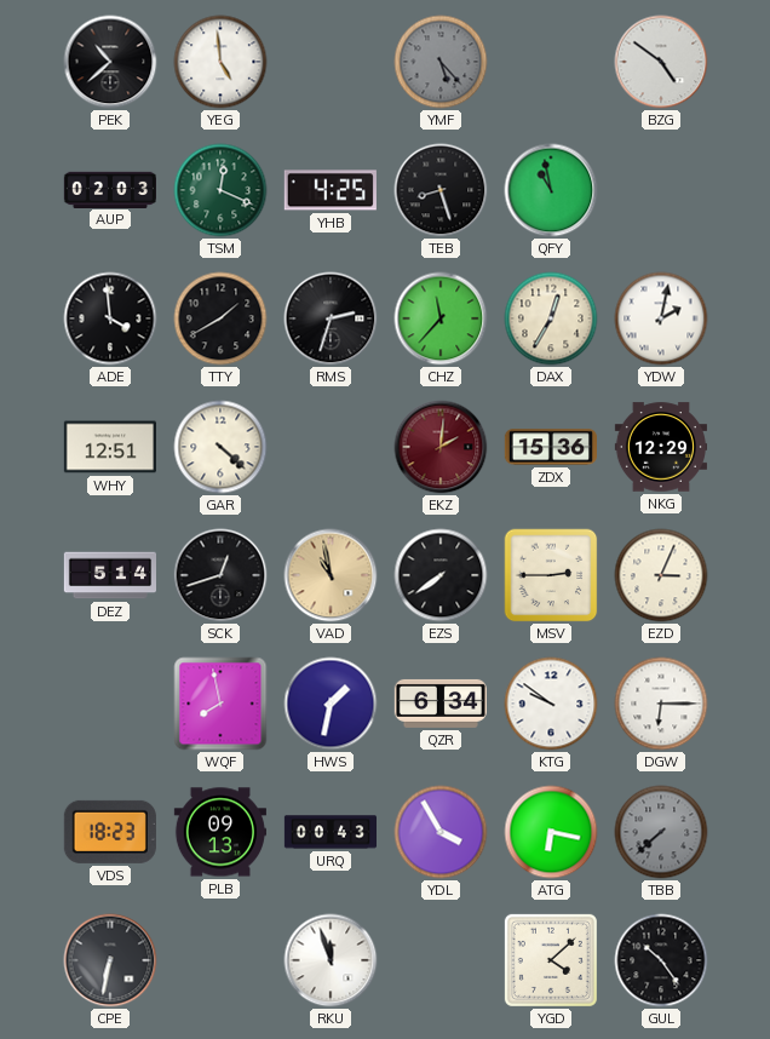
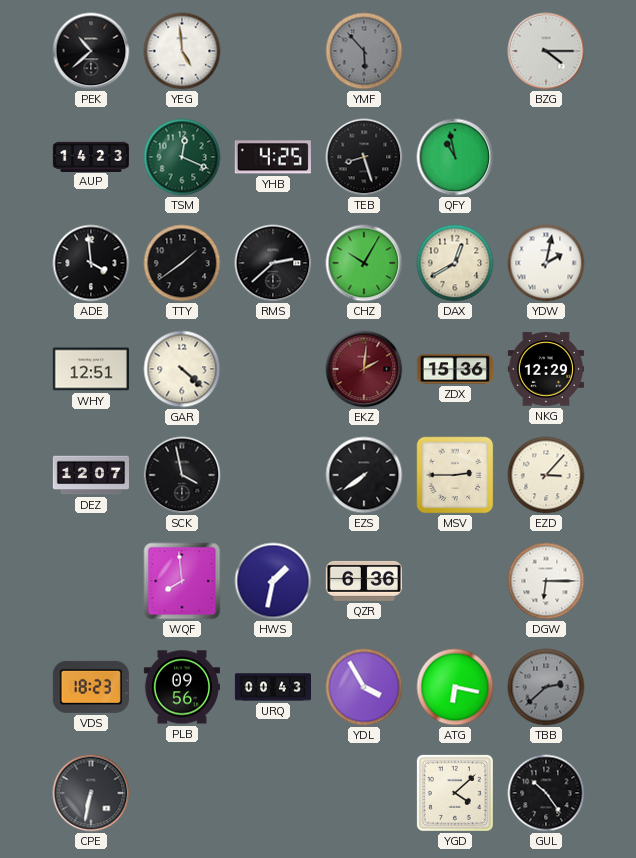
YMF: 5:23 -> 5:53
BZG: 4:51 -> 4:15
AUP: 02:03 -> 14:23
TTY: 1:40 -> 1:39
RMS: 2:33 -> 2:38
CHZ: 11:37 -> 10:05
DAX: 12:35 -> 12:40
DEZ: 5:14 -> 12:07
SCK: 12:42 -> 3:58
VAD: 10:58 -> none
EZD: 3:04 -> 3:07
WQF: 7:58 -> 7:59
QZR: 6:34 -> 6:36
KTG: 9:51 -> none
PLB: 09:13 -> 09:56
TBB: 7:38 -> 2:38
RKU: 11:57 -> none
